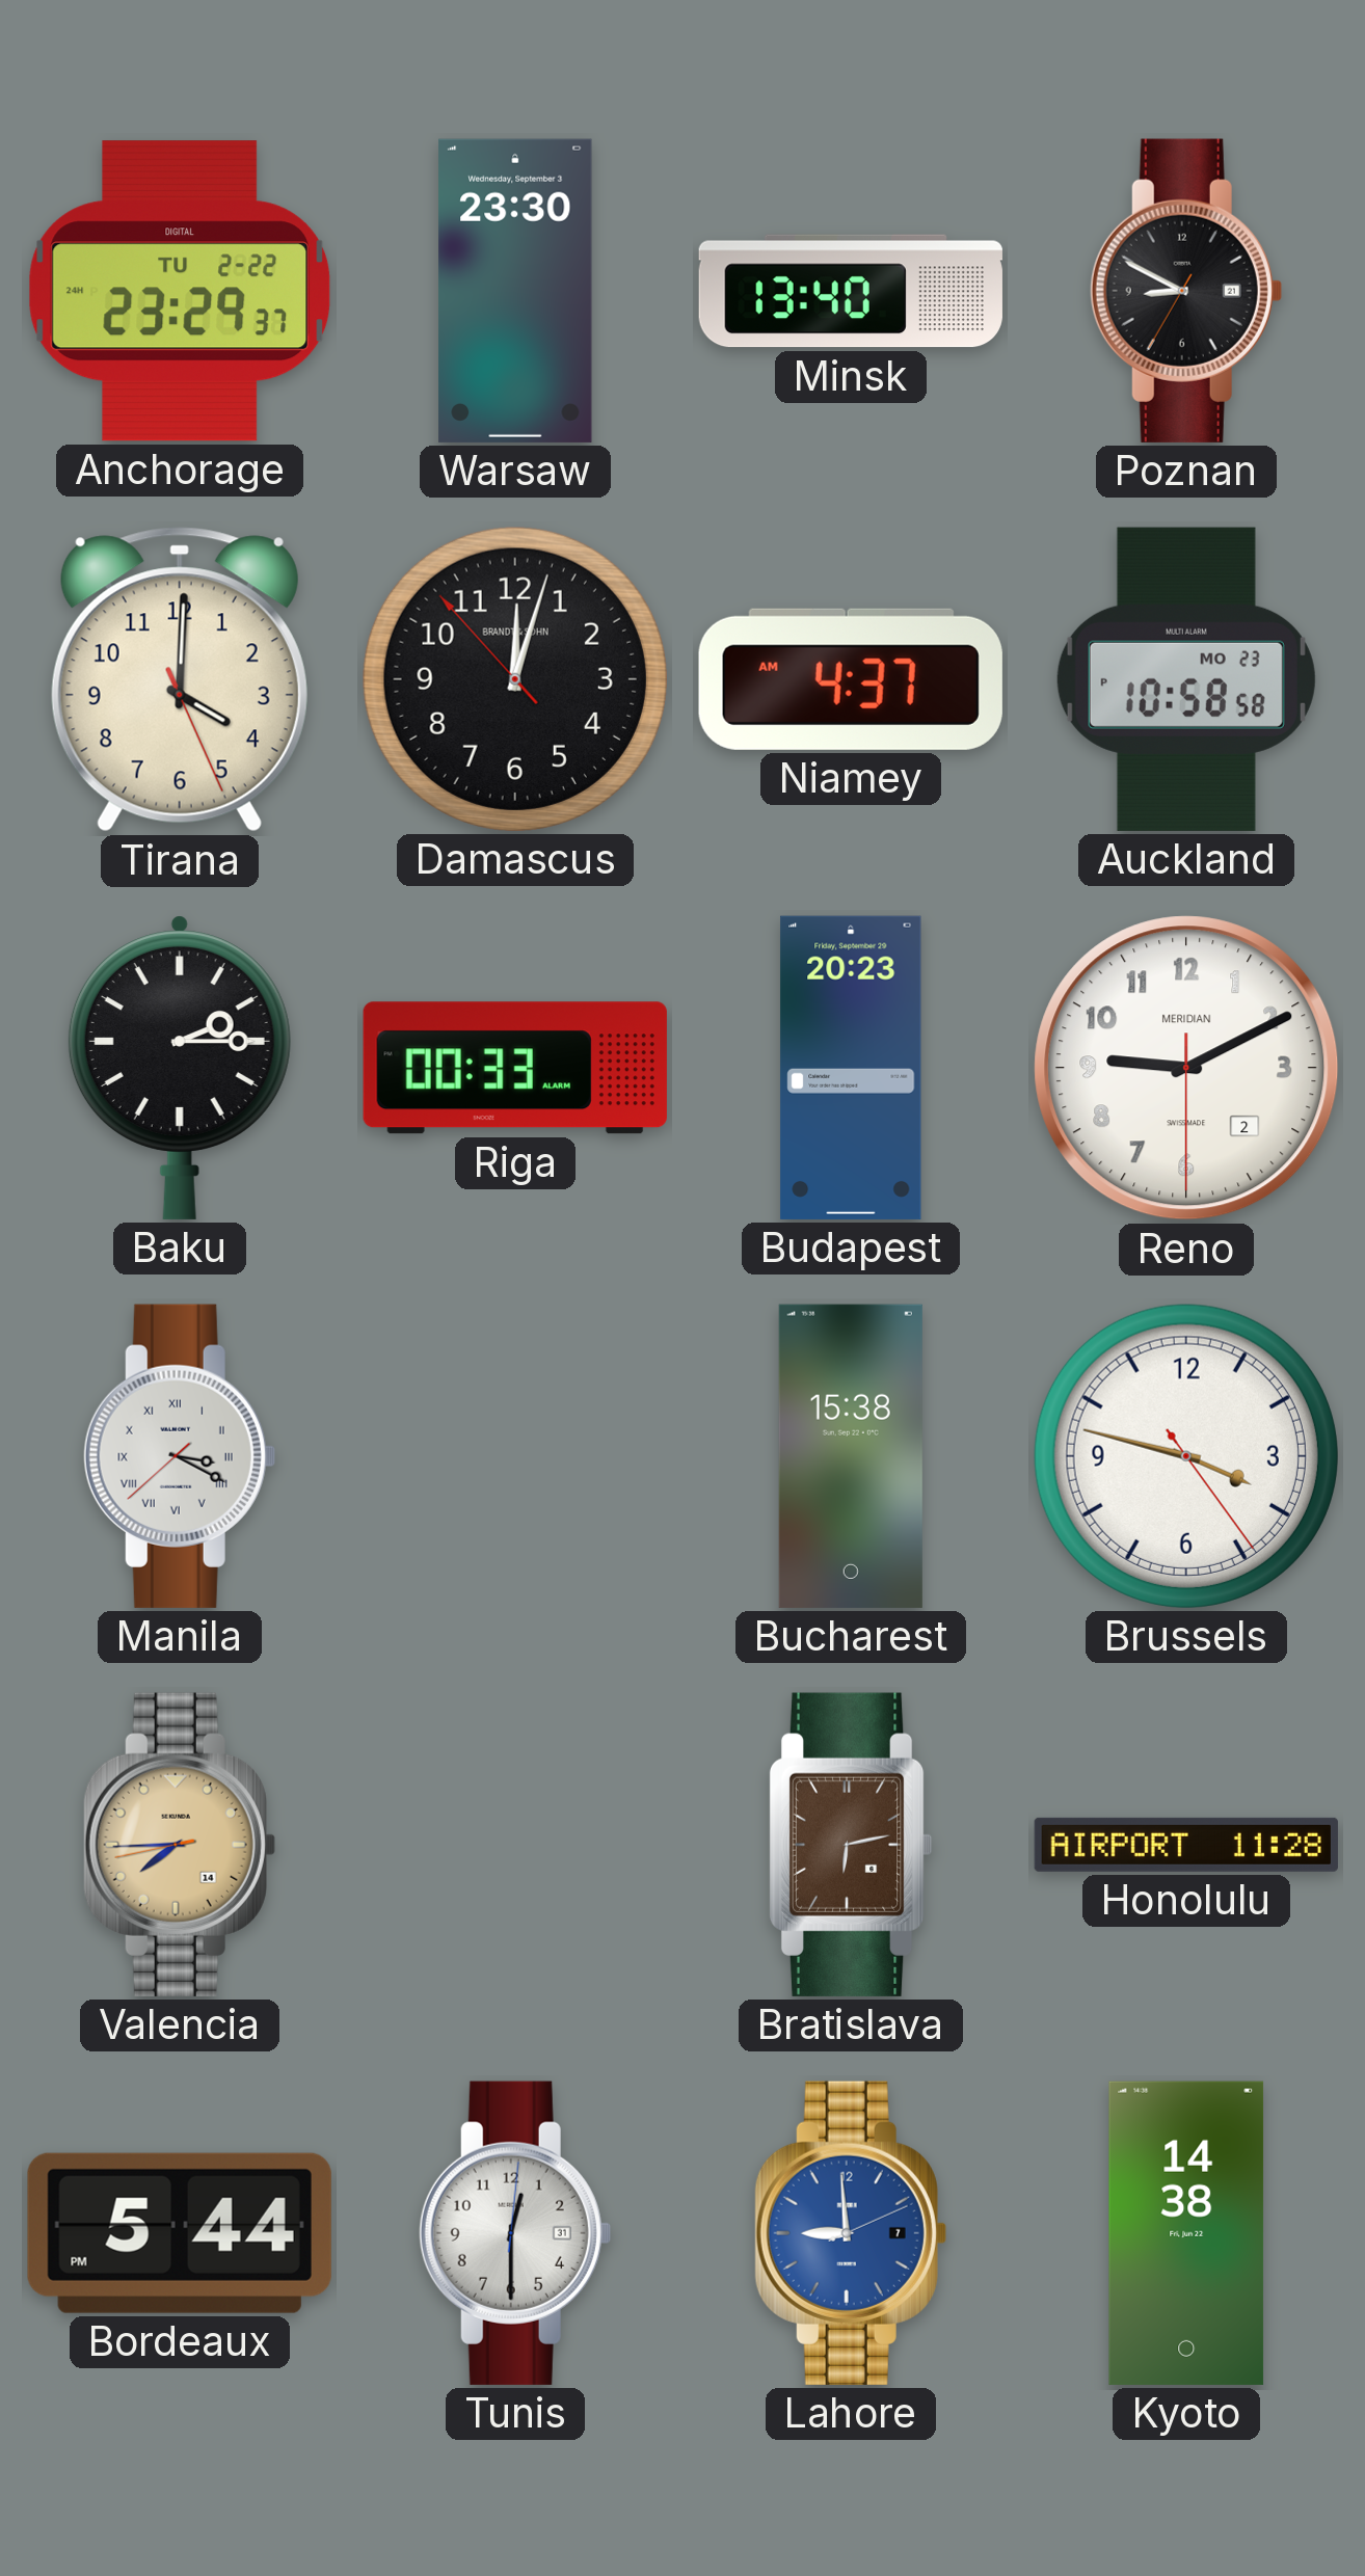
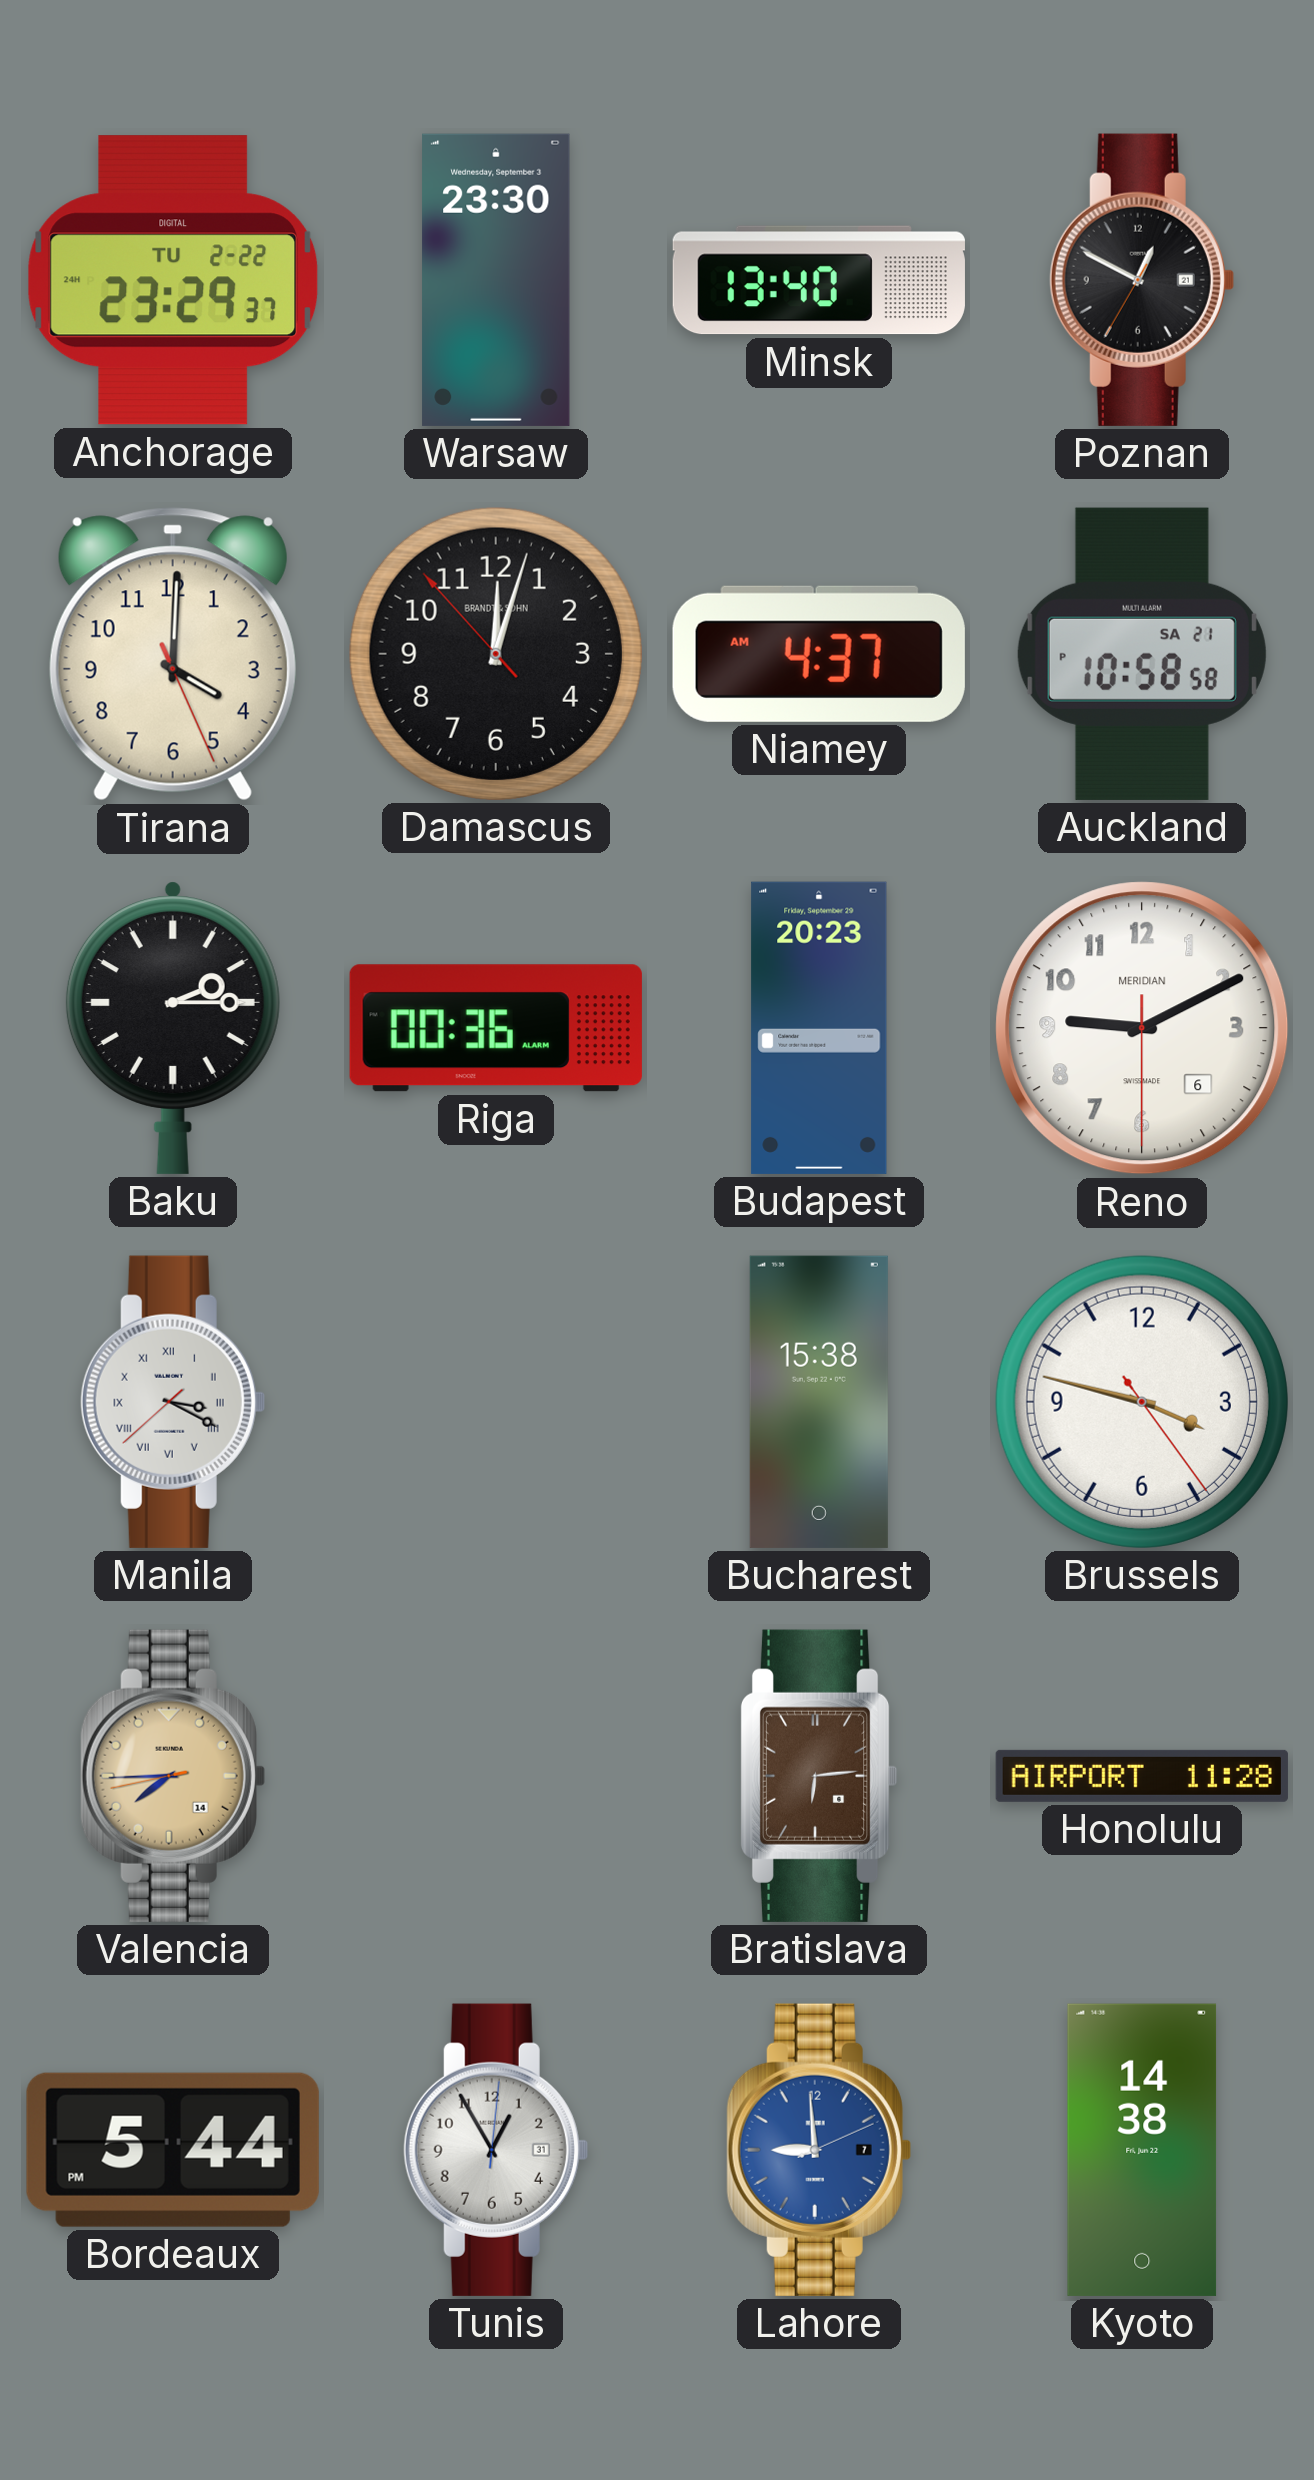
Poznan: 8:49 -> 12:49
Auckland date: MO 23 -> SA 21
Riga: 00:33 -> 00:36
Reno date: 2 -> 6
Bratislava: 6:13 -> 6:14
Tunis: 12:30 -> 12:55
